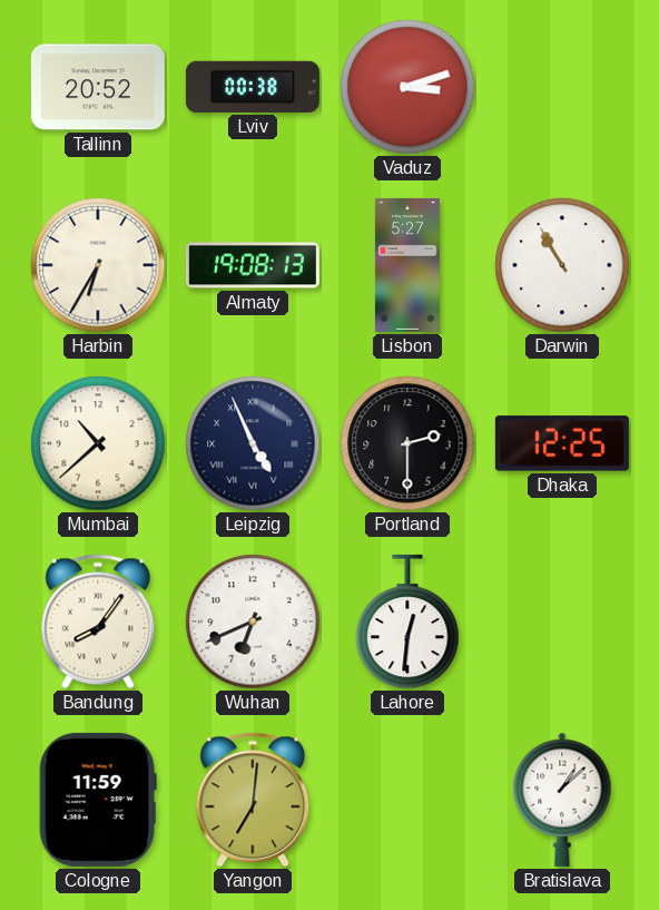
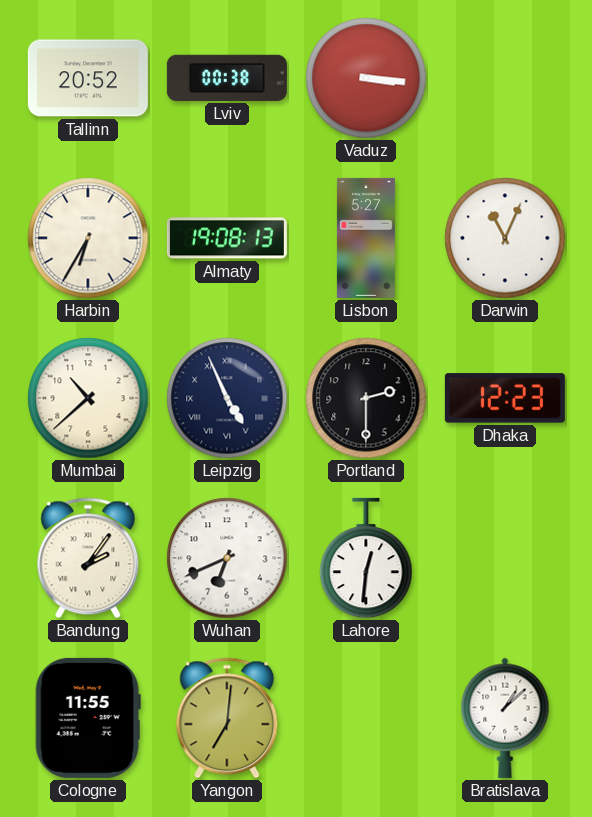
Vaduz: 3:12 -> 3:16
Darwin: 10:55 -> 11:04
Dhaka: 12:25 -> 12:23
Bandung: 8:06 -> 2:06
Cologne: 11:59 -> 11:55
